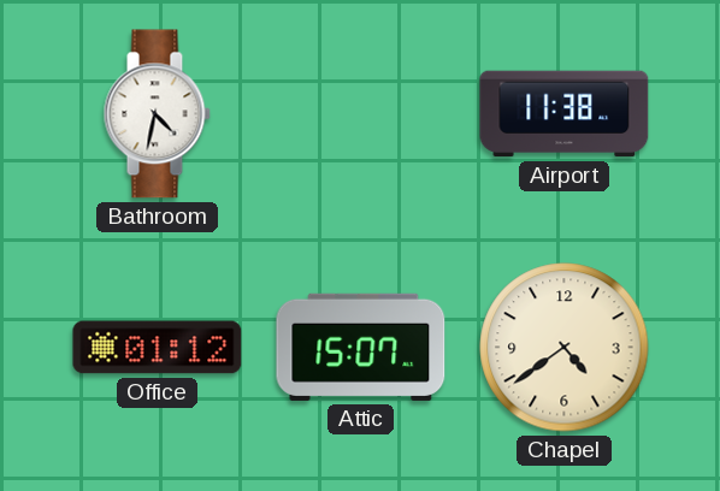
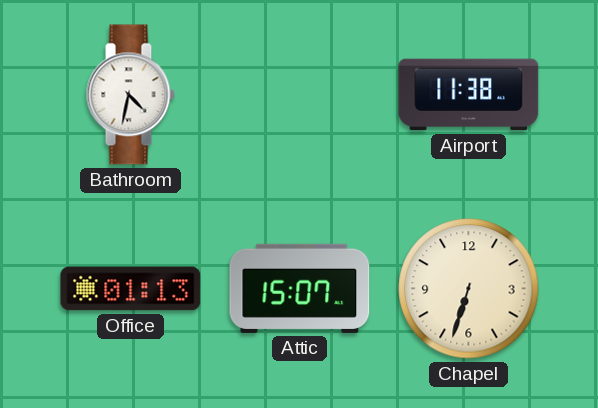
Office: 01:12 -> 01:13
Chapel: 4:39 -> 6:33
